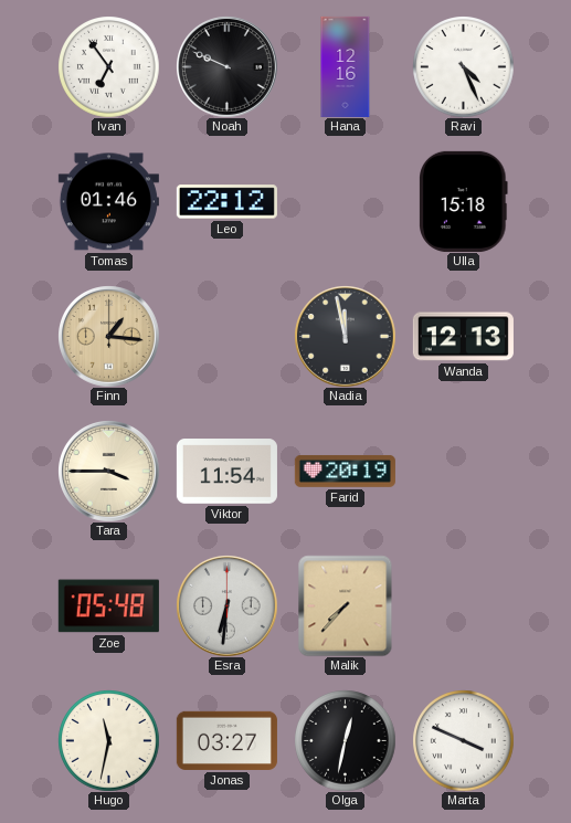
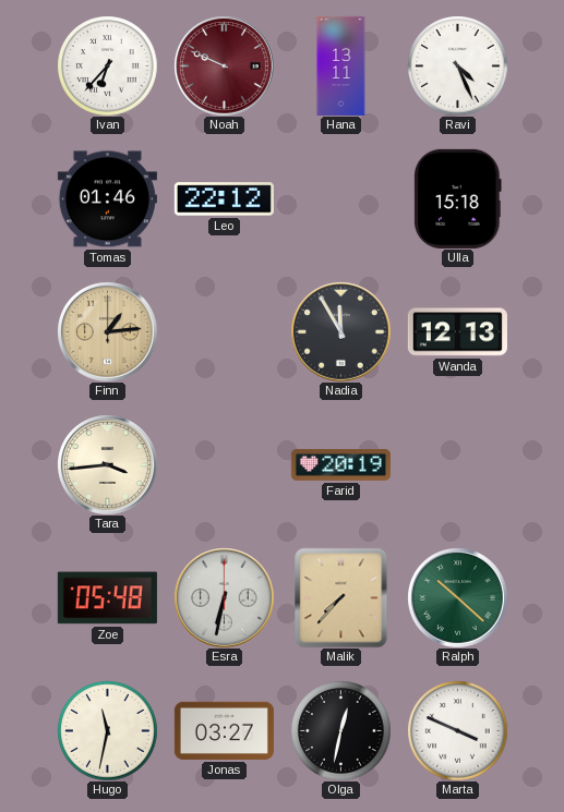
Ivan: 6:54 -> 6:37
Noah dial: black -> burgundy
Hana: 12:16 -> 13:11
Finn: 1:16 -> 1:14
Nadia: 11:58 -> 11:55
Tara: 3:45 -> 3:44
Viktor: 11:54 -> none
Esra: 6:31 -> 6:32
Ralph: none -> 10:22
